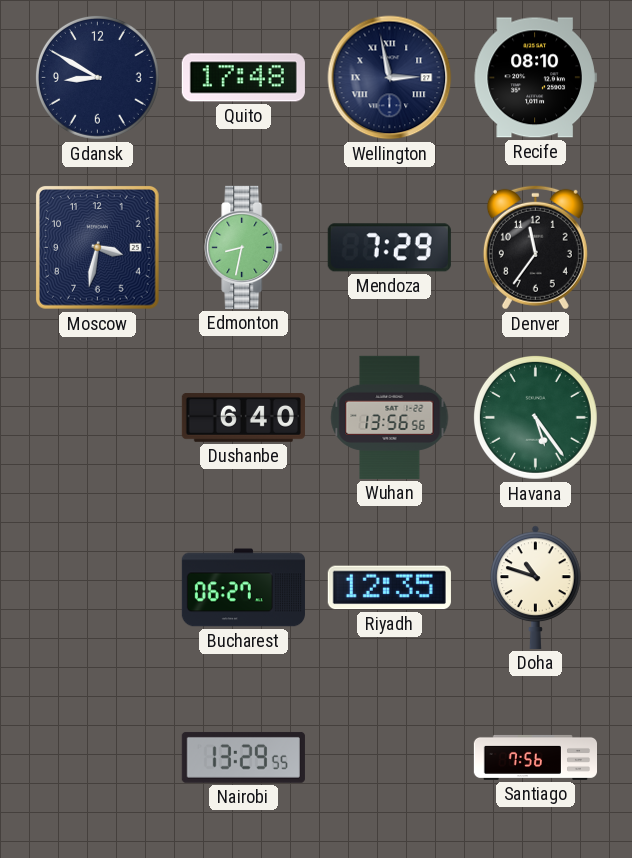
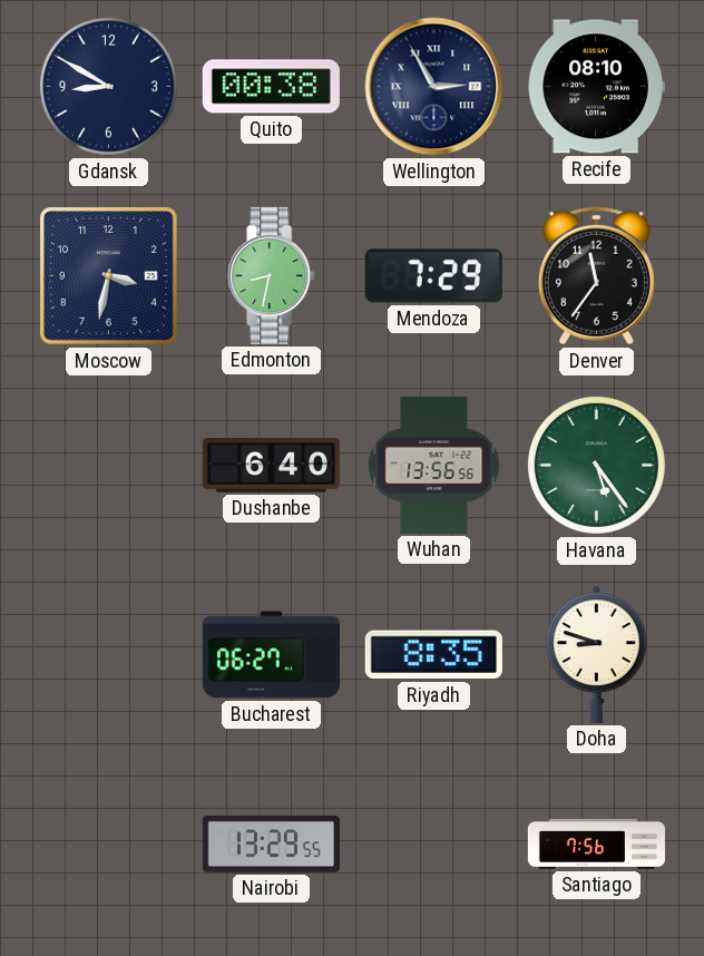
Quito: 17:48 -> 00:38
Wellington: 2:58 -> 2:55
Riyadh: 12:35 -> 8:35
Doha: 10:48 -> 8:48
